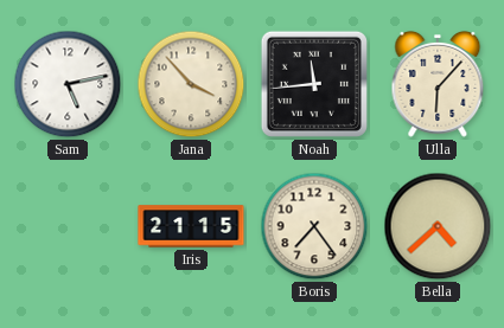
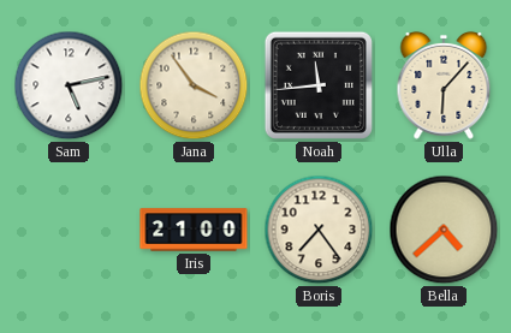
Jana: 3:53 -> 3:54
Iris: 21:15 -> 21:00
